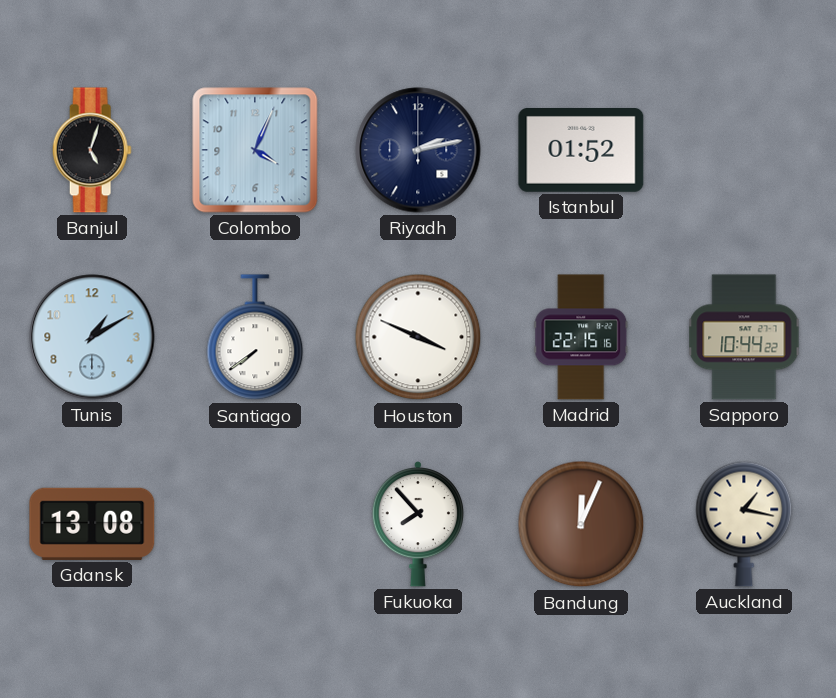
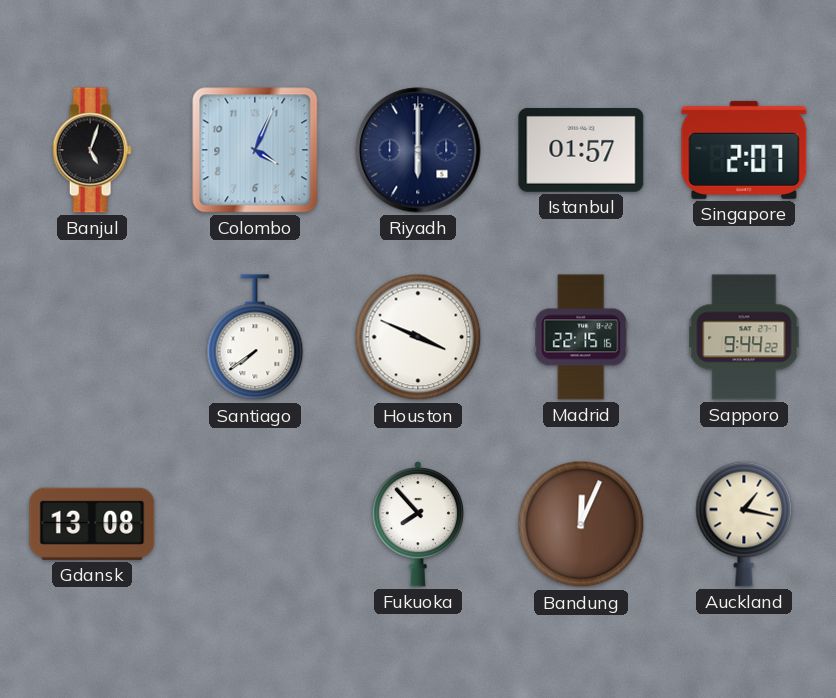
Riyadh: 2:13 -> 6:00
Istanbul: 01:52 -> 01:57
Singapore: none -> 2:07
Tunis: 1:10 -> none
Sapporo: 10:44 -> 9:44
